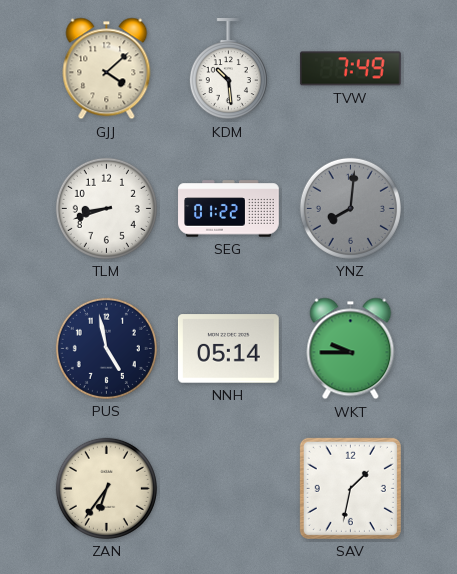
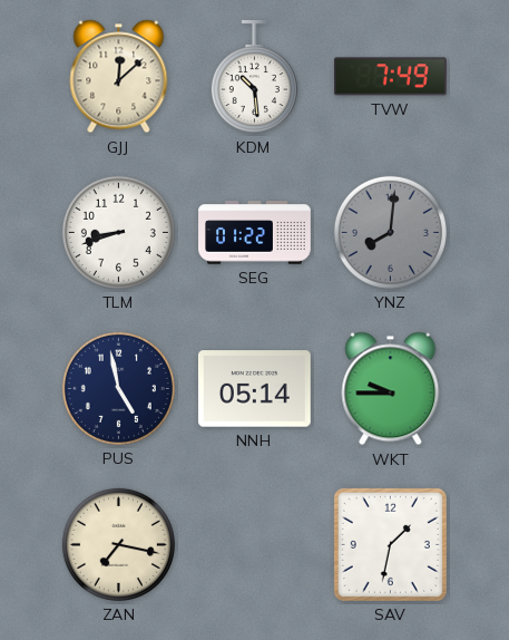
GJJ: 4:08 -> 12:08
ZAN: 6:36 -> 7:17
